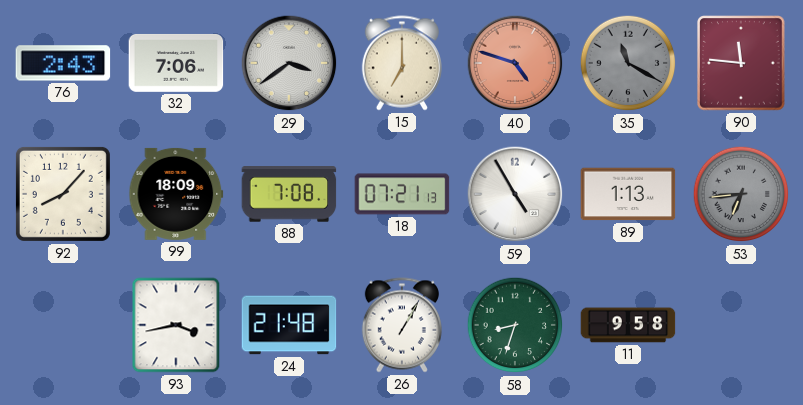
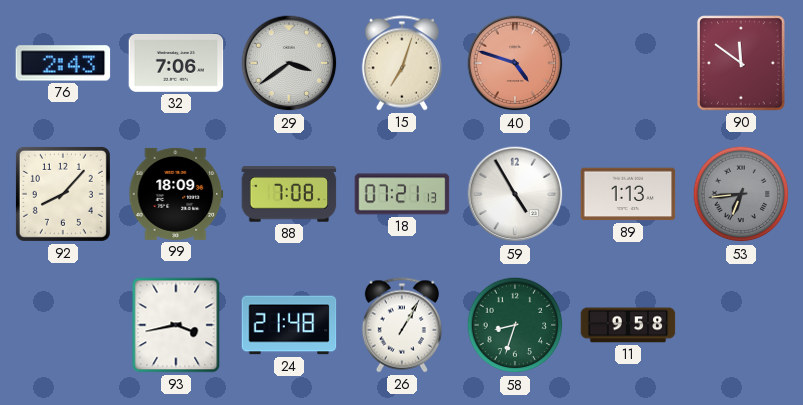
15: 7:00 -> 7:03
35: 11:20 -> none
90: 11:46 -> 11:51
